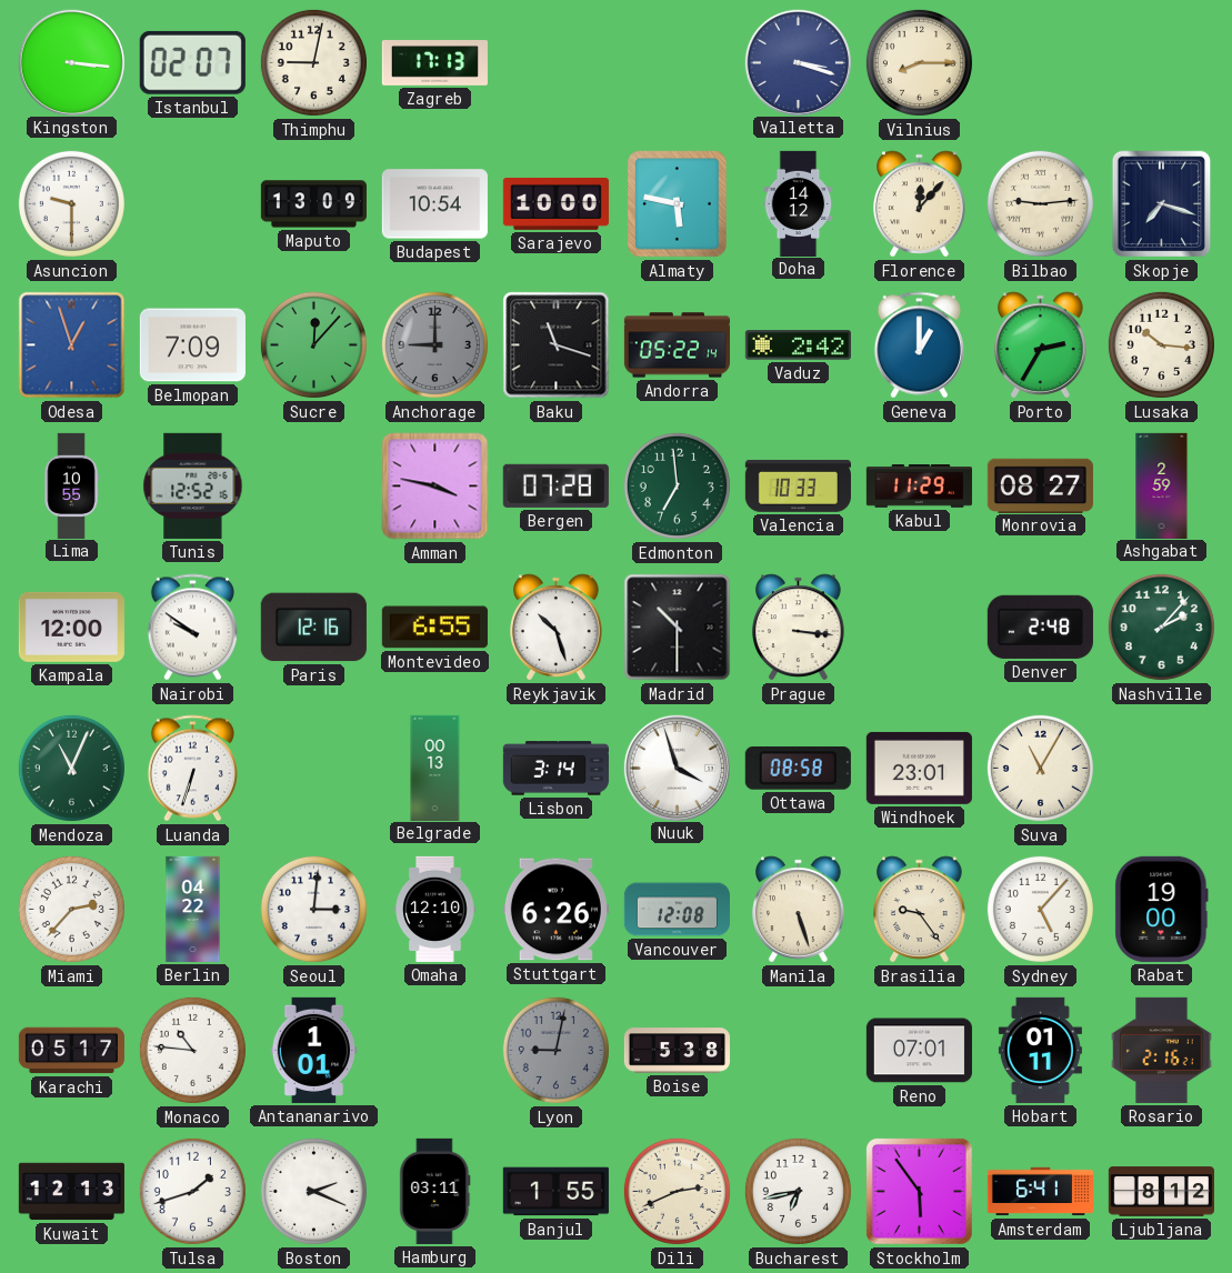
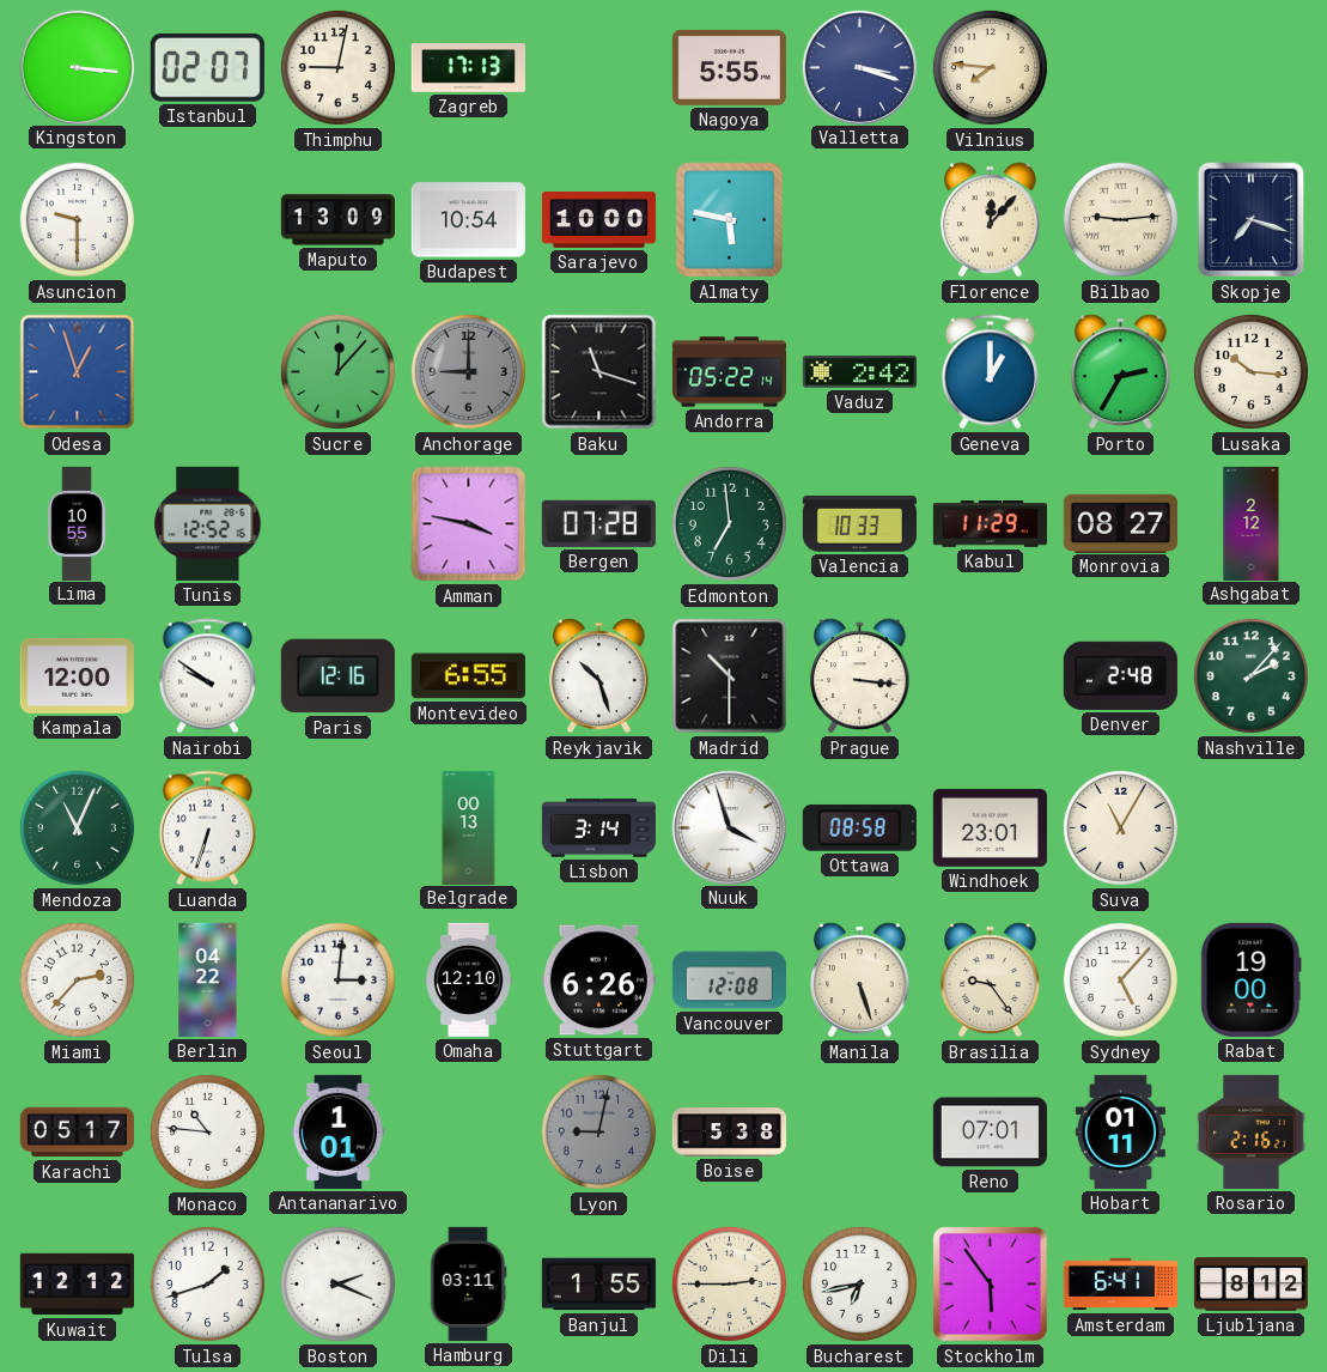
Nagoya: none -> 5:55
Vilnius: 8:15 -> 7:46
Doha: 14:12 -> none
Belmopan: 7:09 -> none
Ashgabat: 2:59 -> 2:12
Kuwait: 12:13 -> 12:12
Dili: 2:41 -> 2:45
